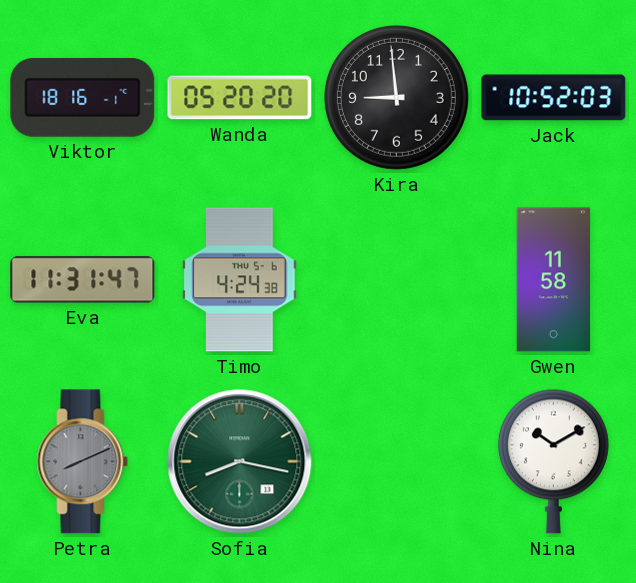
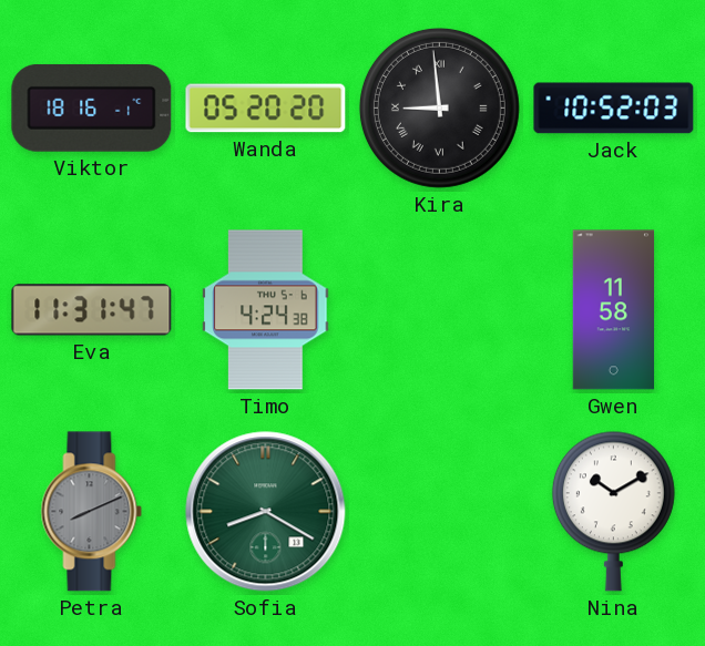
Kira numerals: Arabic -> Roman
Sofia: 8:17 -> 8:20
